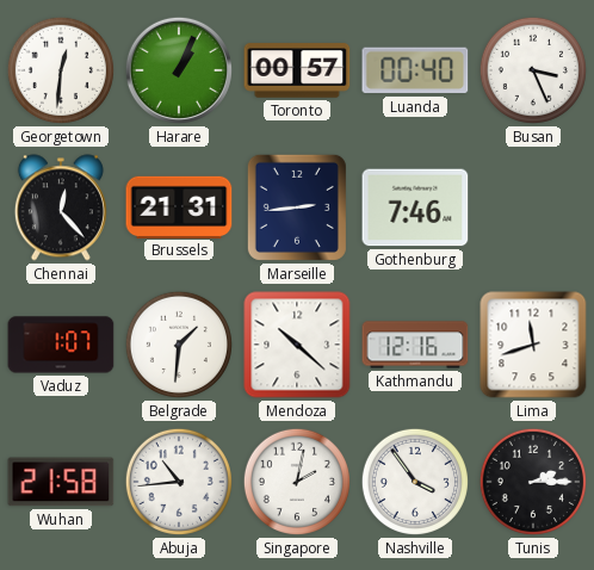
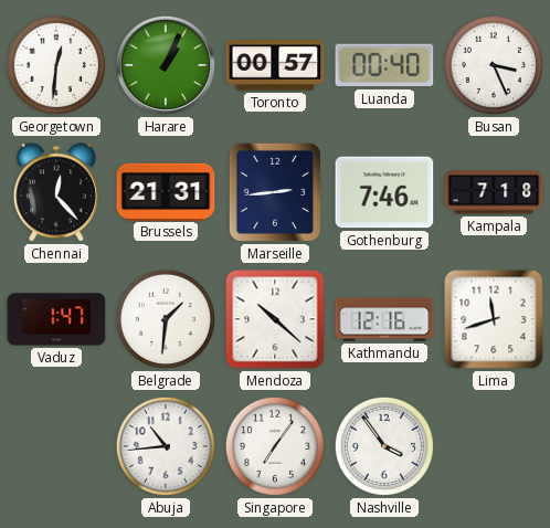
Kampala: none -> 7:18
Vaduz: 1:07 -> 1:47
Wuhan: 21:58 -> none
Singapore: 2:02 -> 7:06
Tunis: 2:15 -> none
